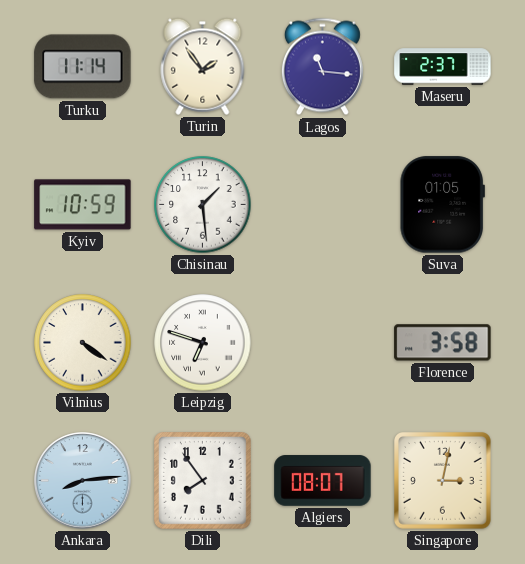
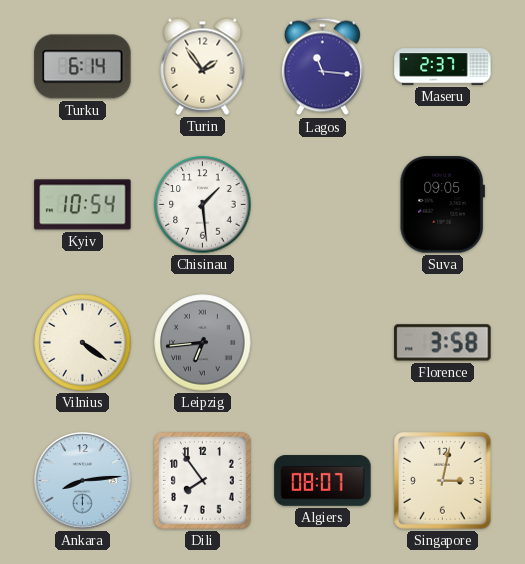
Turku: 11:14 -> 6:14
Kyiv: 10:59 -> 10:54
Suva: 01:05 -> 09:05
Leipzig: 6:48 -> 6:44
Leipzig dial: white -> grey
